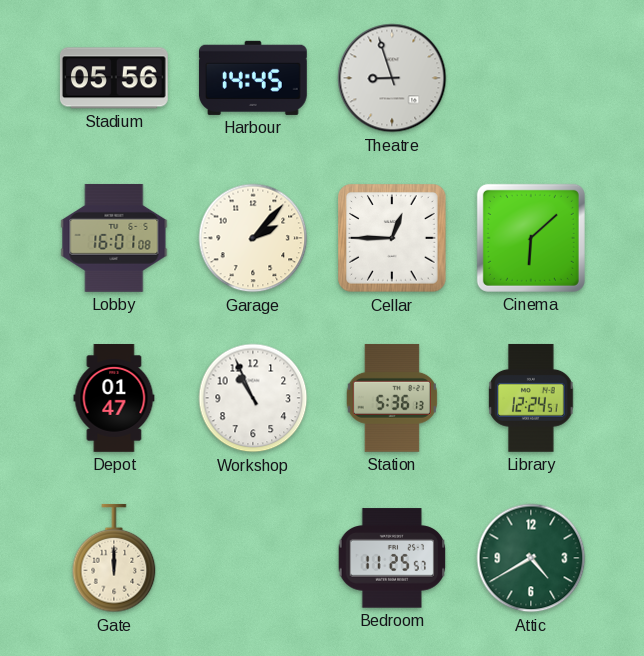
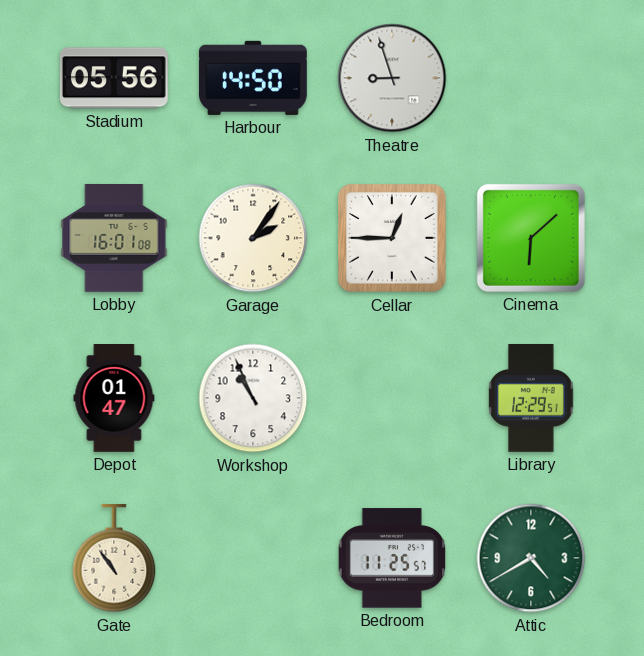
Harbour: 14:45 -> 14:50
Garage: 2:07 -> 2:06
Station: 5:36 -> none
Library: 12:24 -> 12:29
Gate: 12:00 -> 10:54
